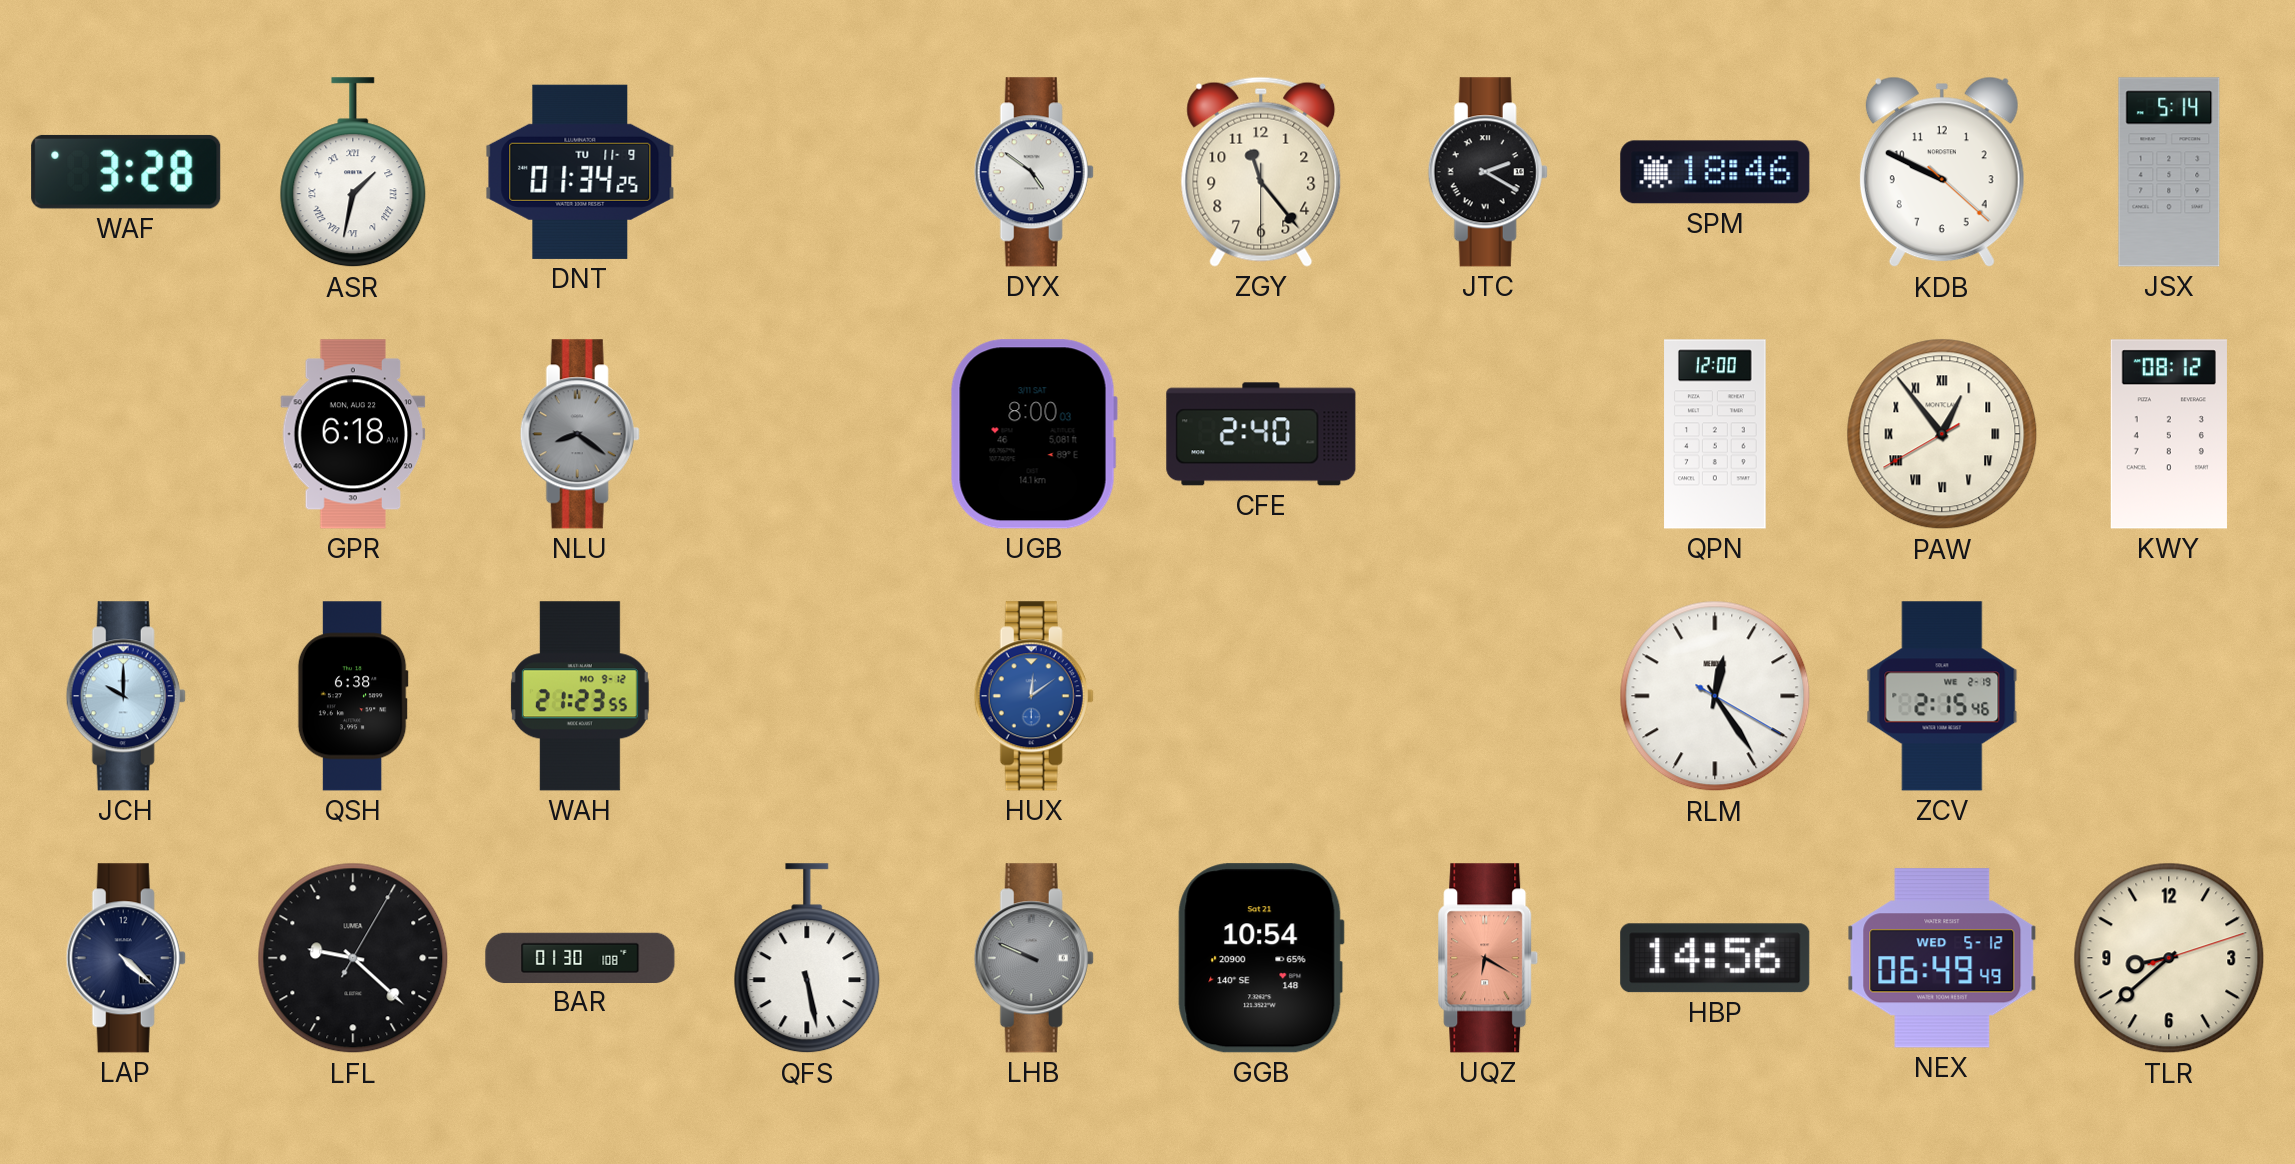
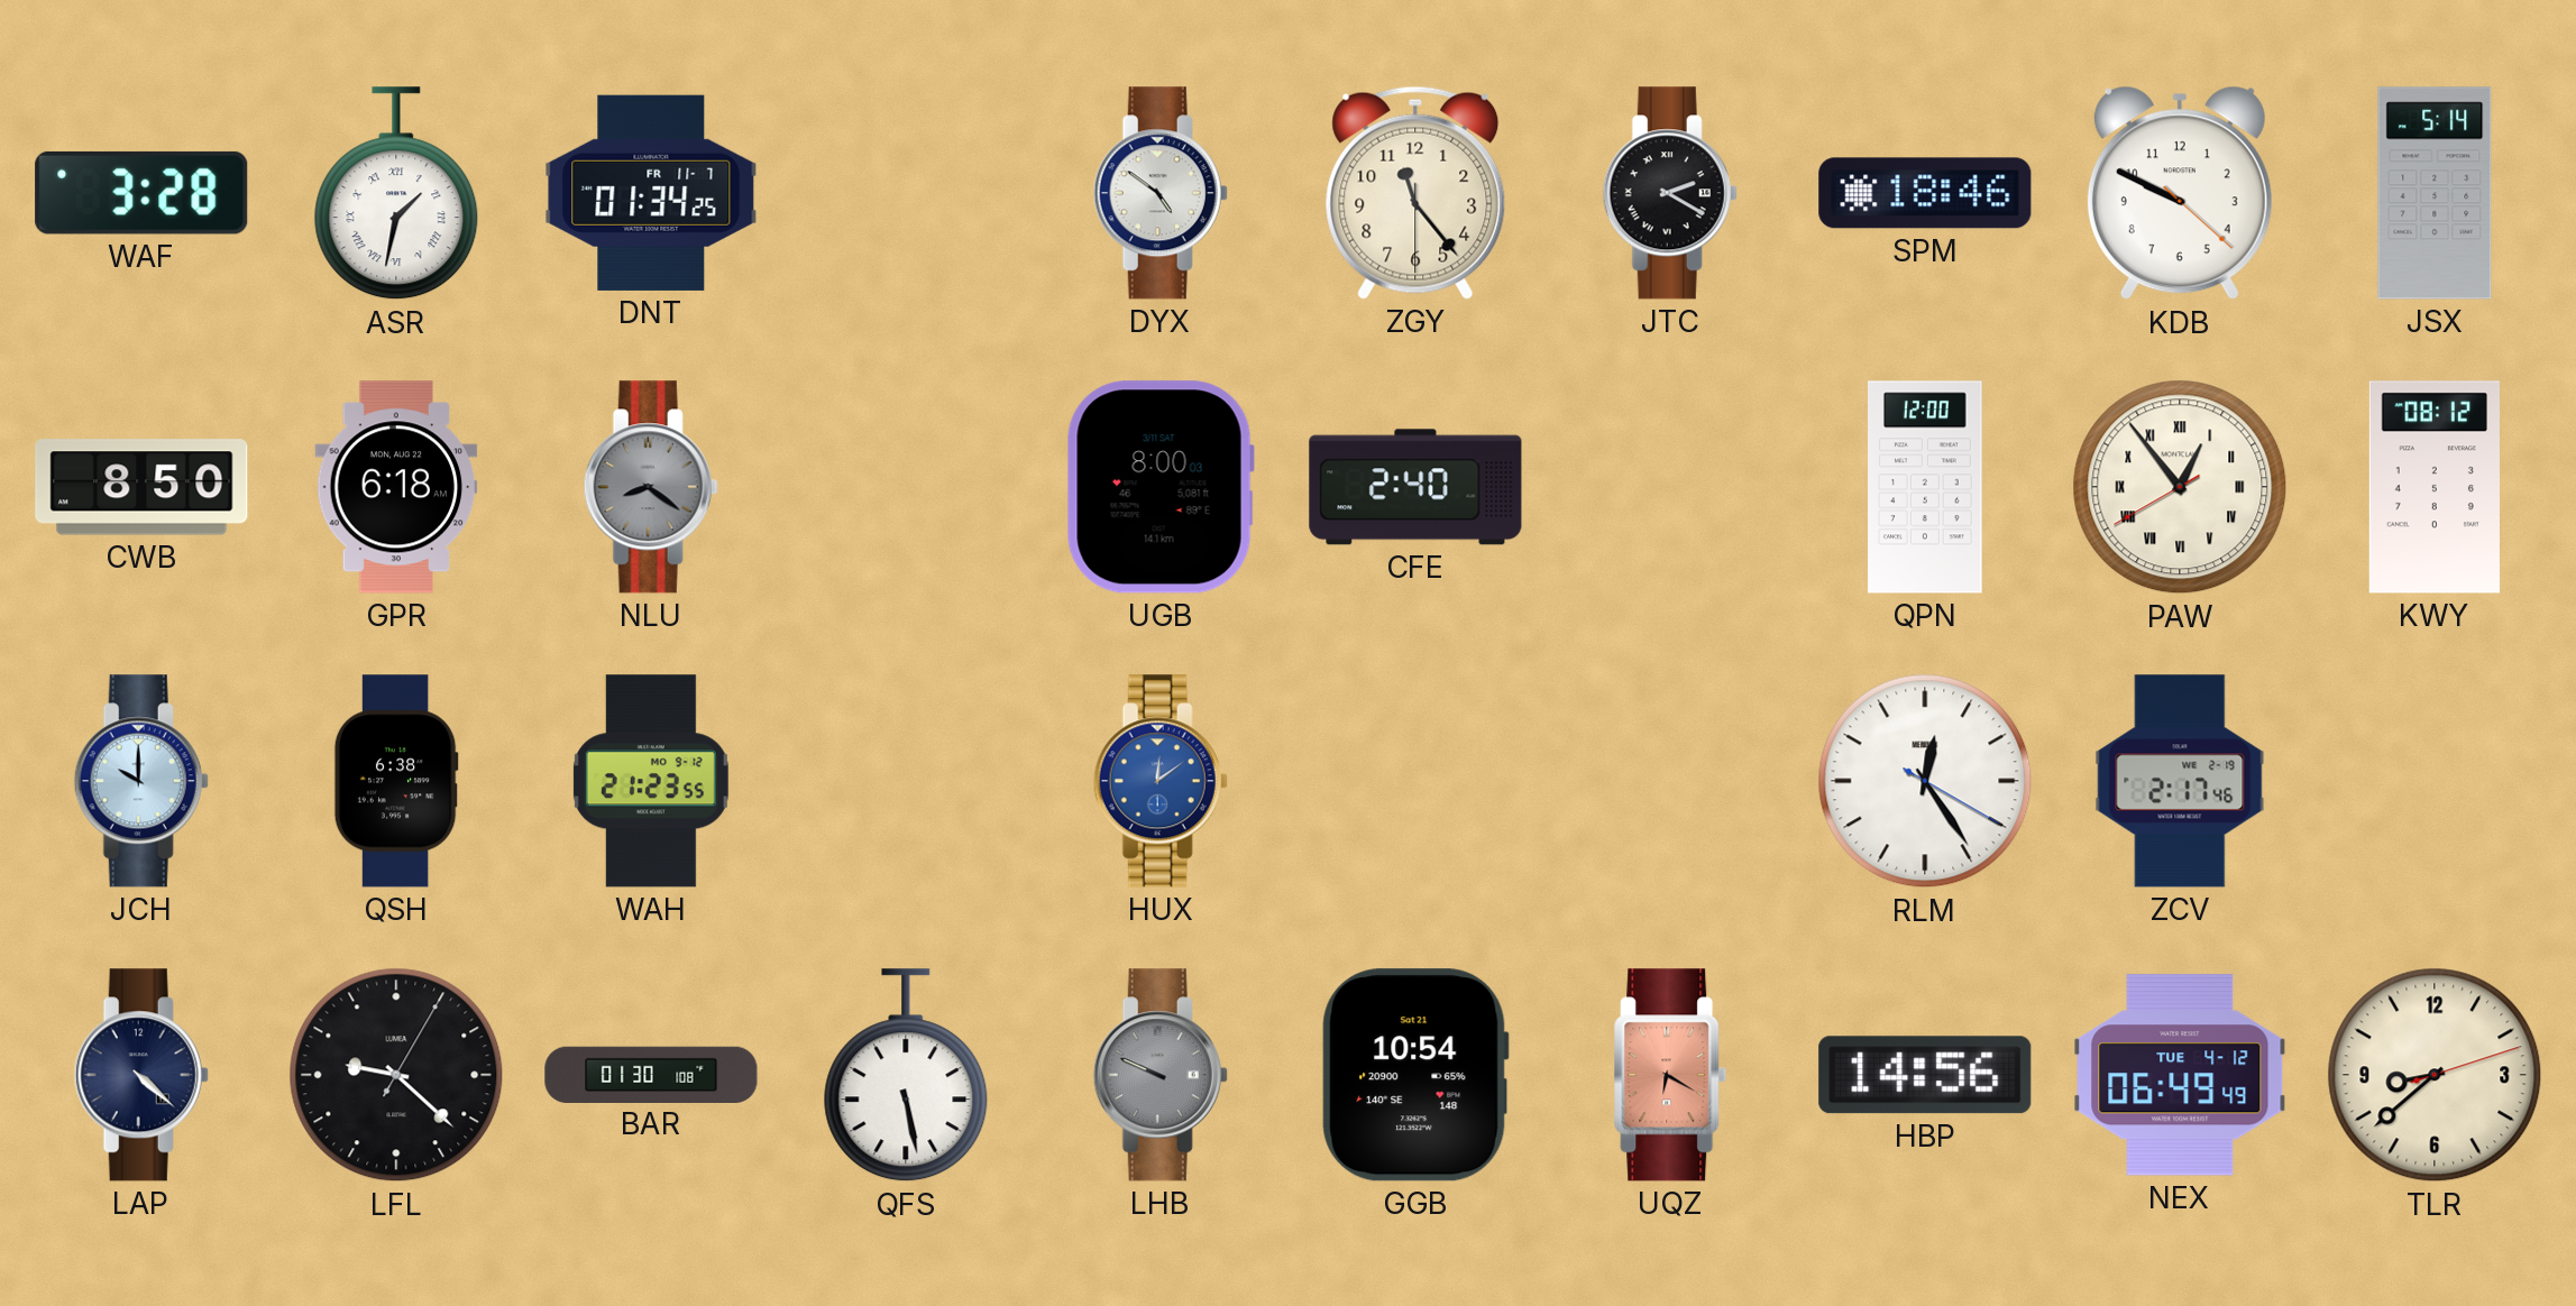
DNT date: TU 11-9 -> FR 11-7
CWB: none -> 8:50
ZCV: 2:15 -> 2:17
NEX date: WED 5-12 -> TUE 4-12
